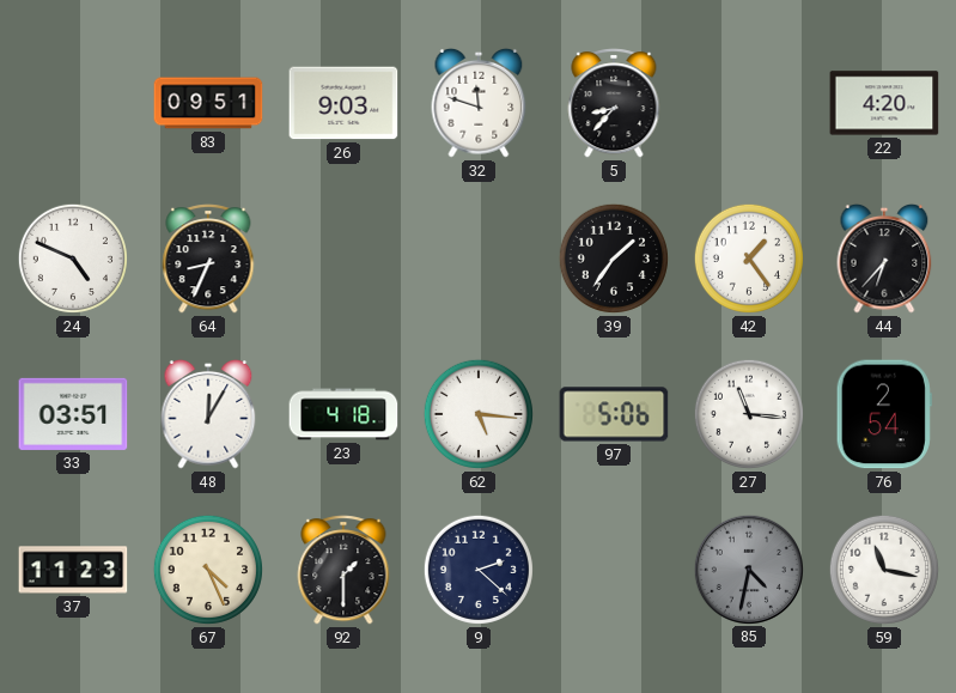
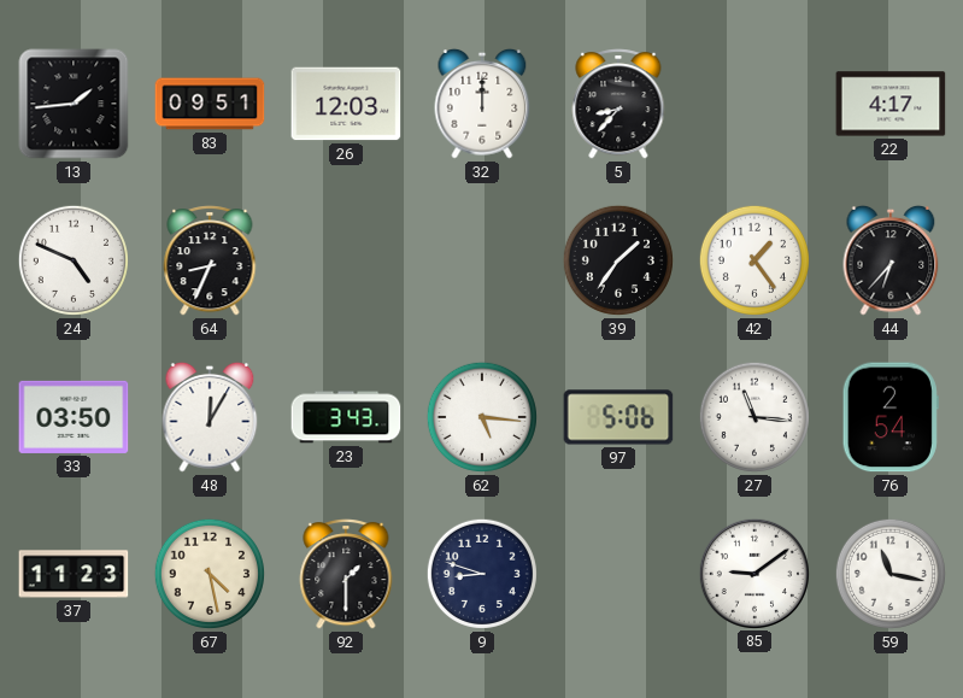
13: none -> 1:44
26: 9:03 -> 12:03
32: 11:48 -> 12:00
22: 4:20 -> 4:17
33: 03:51 -> 03:50
23: 4:18 -> 3:43
67: 4:26 -> 4:28
9: 2:22 -> 8:48
85: 4:32 -> 9:09
85 dial: grey -> white
